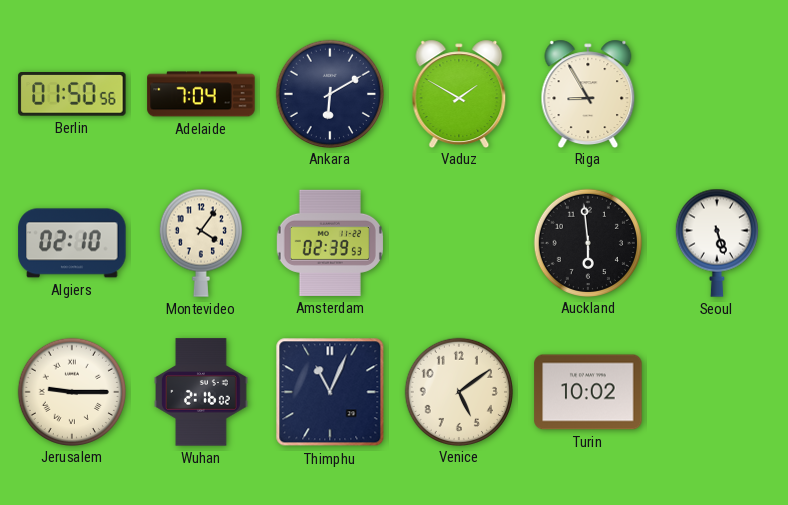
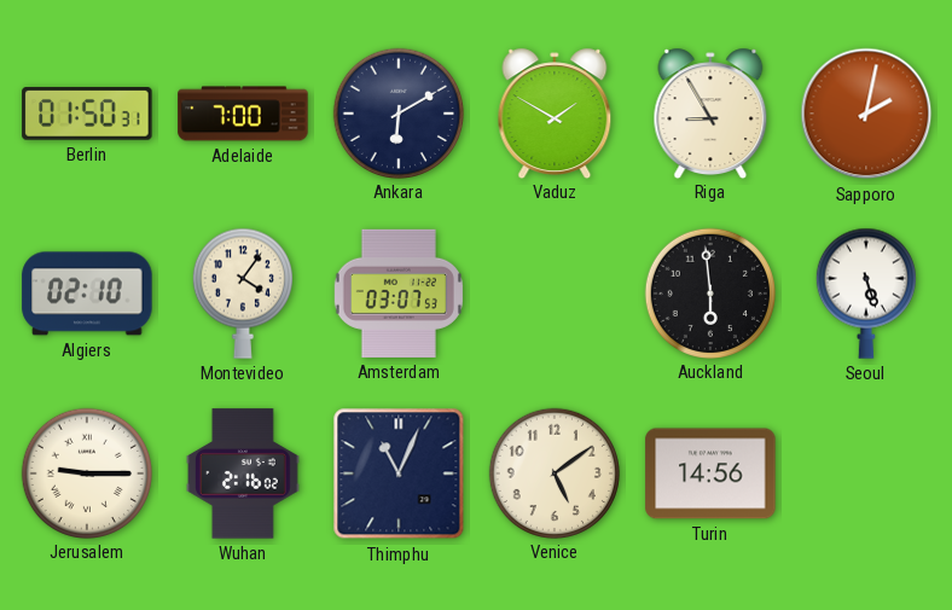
Berlin: 01:50:56 -> 01:50:31
Adelaide: 7:04 -> 7:00
Sapporo: none -> 2:02
Amsterdam: 02:39 -> 03:07
Turin: 10:02 -> 14:56
